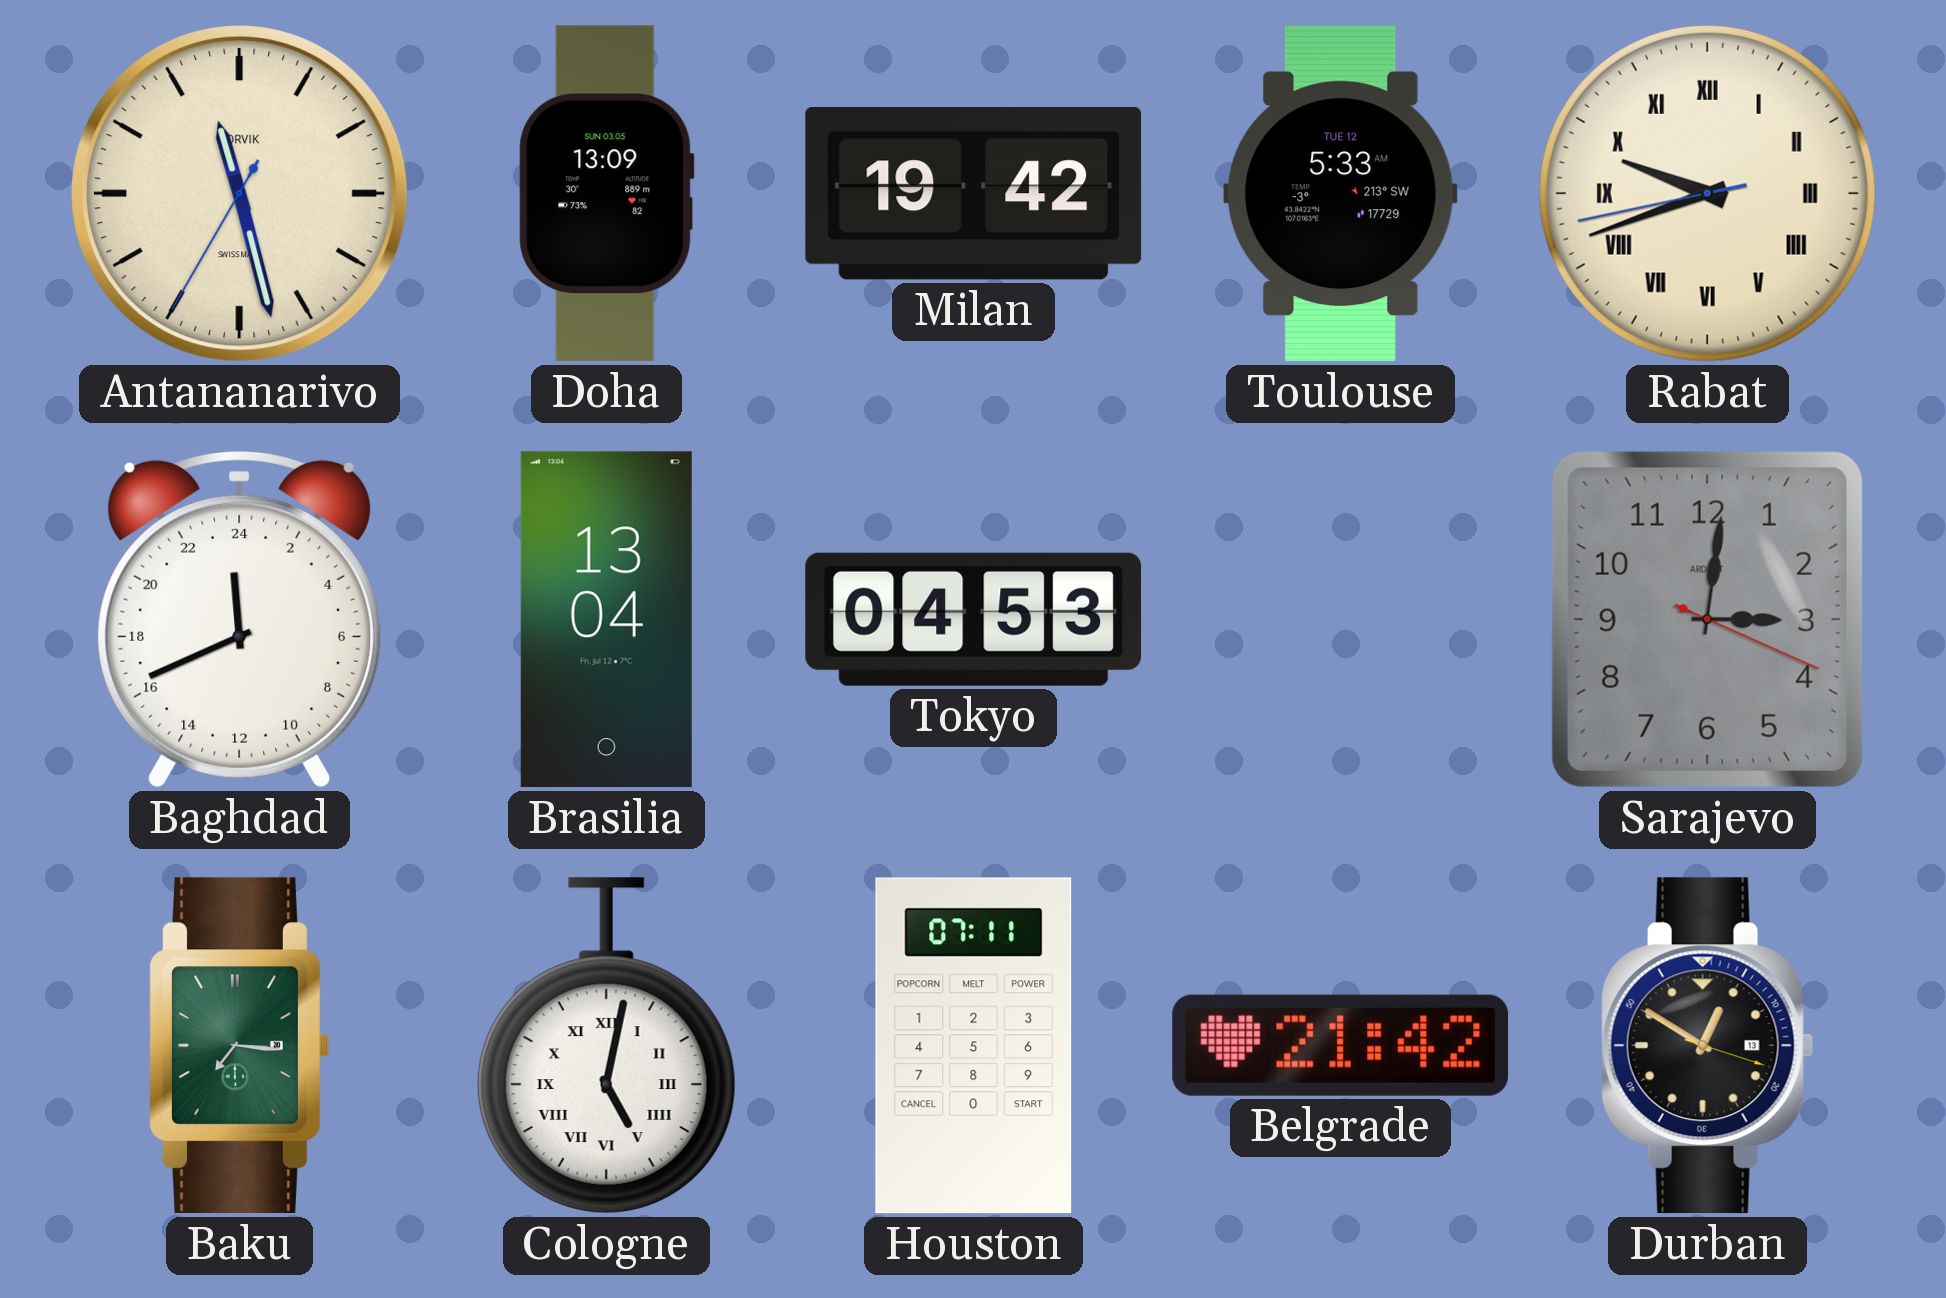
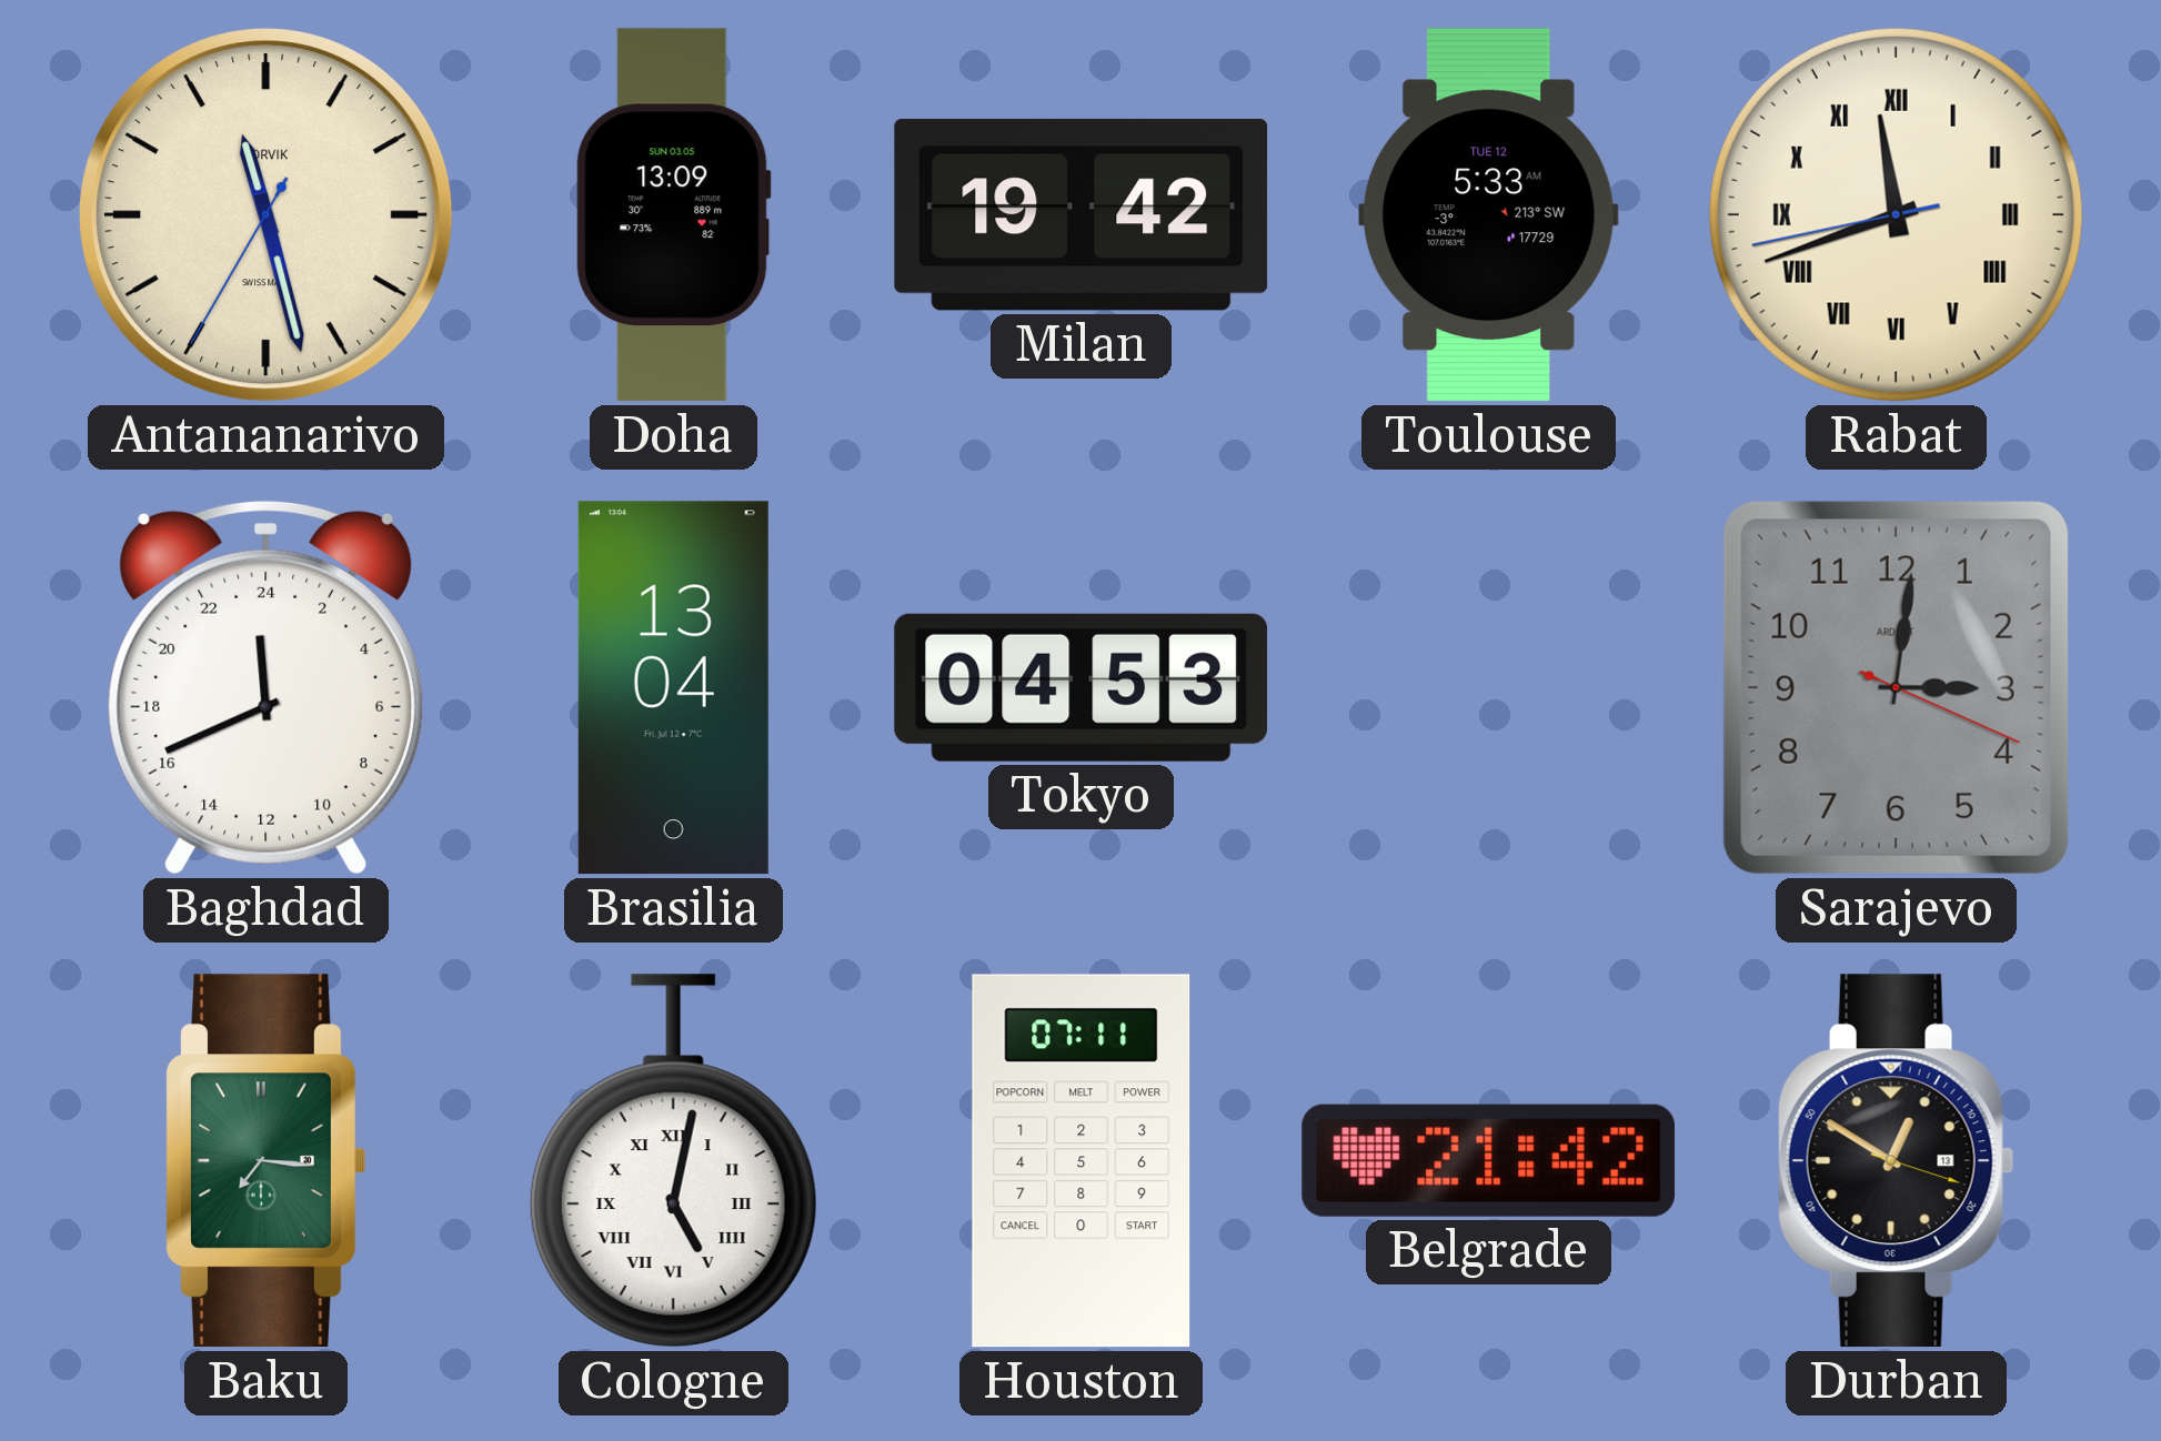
Rabat: 9:41 -> 11:41
